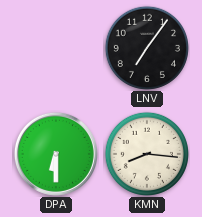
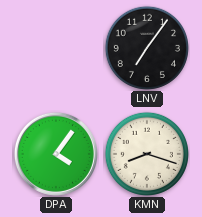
DPA: 6:30 -> 4:06
KMN: 8:16 -> 8:18
